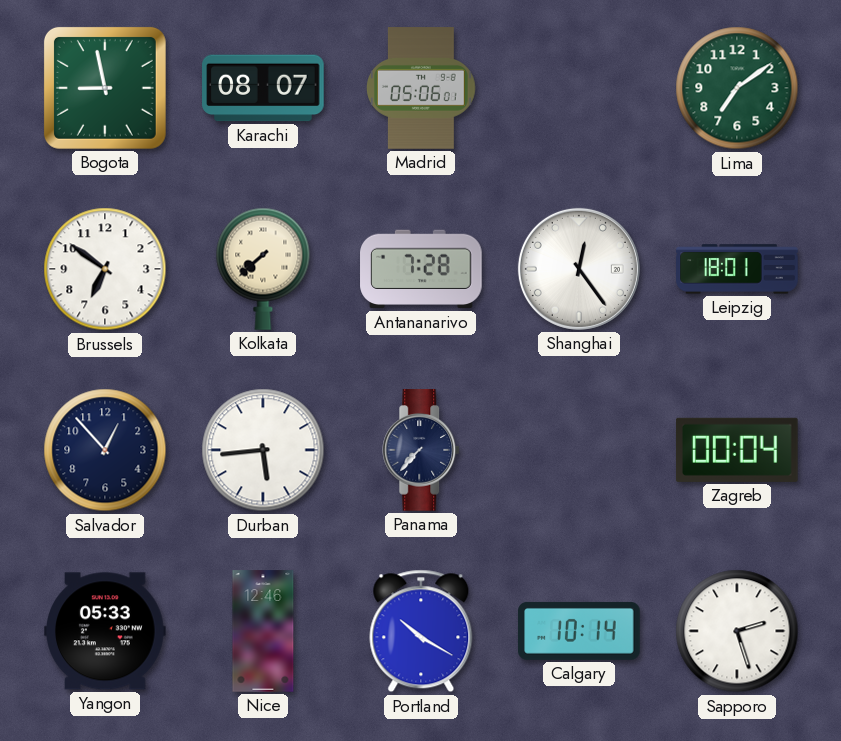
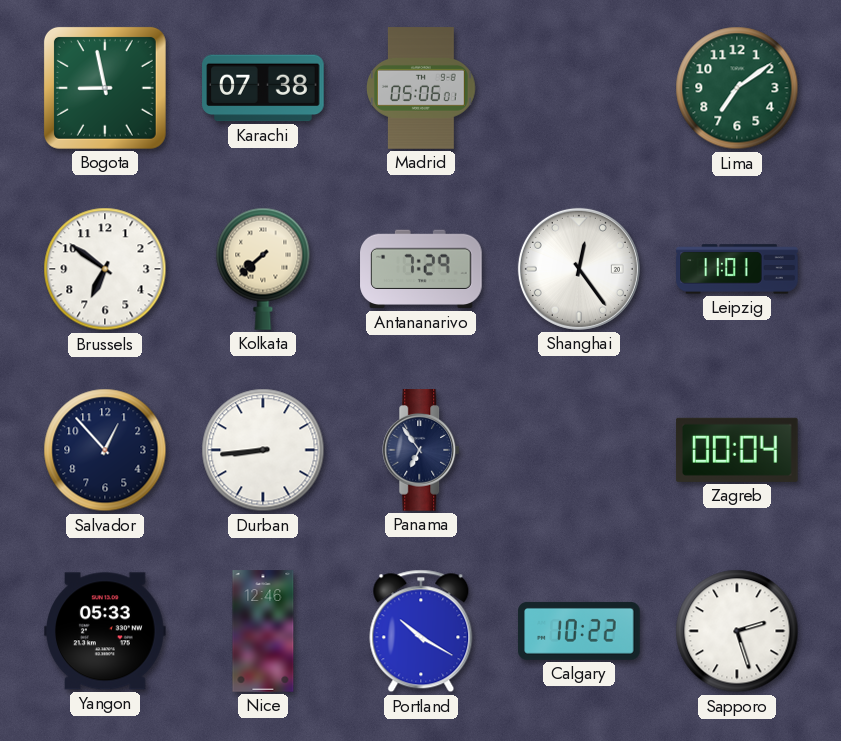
Karachi: 08:07 -> 07:38
Antananarivo: 7:28 -> 7:29
Leipzig: 18:01 -> 11:01
Durban: 5:44 -> 8:44
Panama: 7:37 -> 6:54
Calgary: 10:14 -> 10:22
